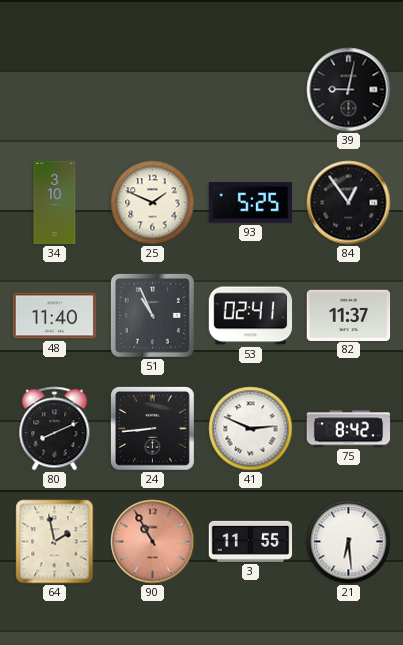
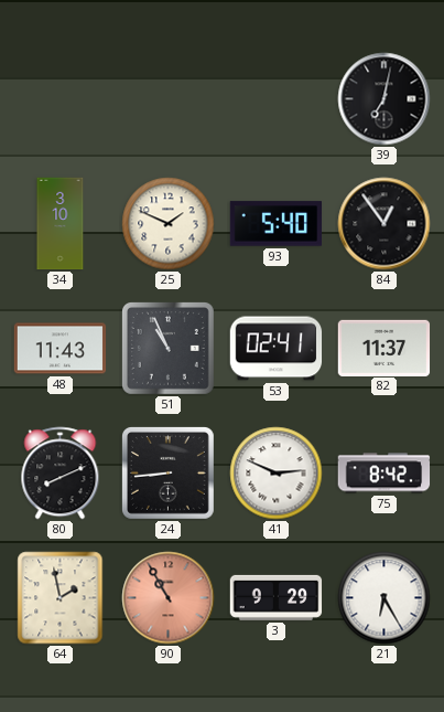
39: 9:02 -> 7:02
93: 5:25 -> 5:40
48: 11:40 -> 11:43
3: 11:55 -> 9:29
21: 6:29 -> 6:25
